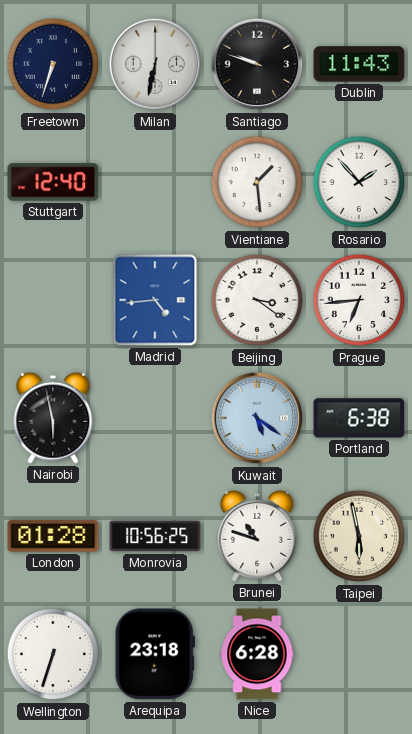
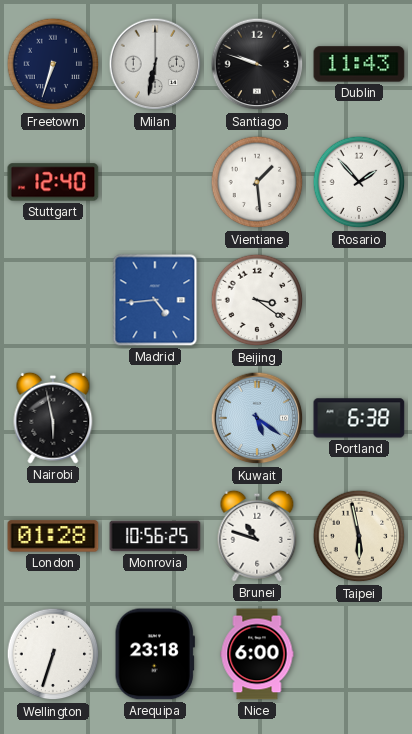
Prague: 6:44 -> none
Nice: 6:28 -> 6:00
